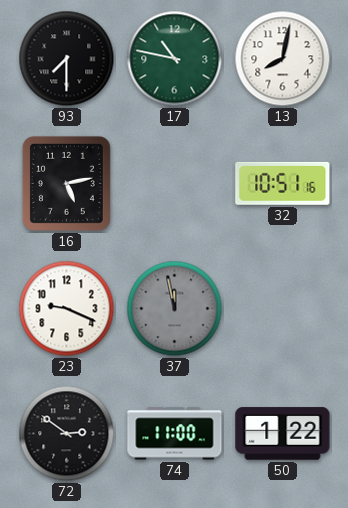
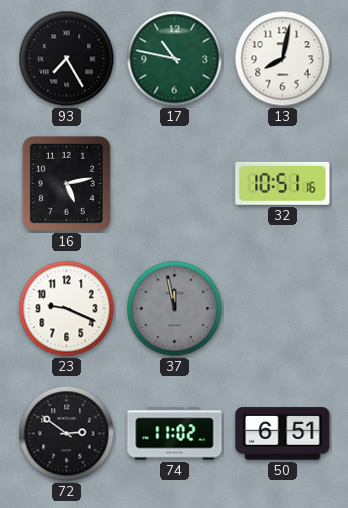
93: 7:30 -> 7:25
74: 11:00 -> 11:02
50: 1:22 -> 6:51
